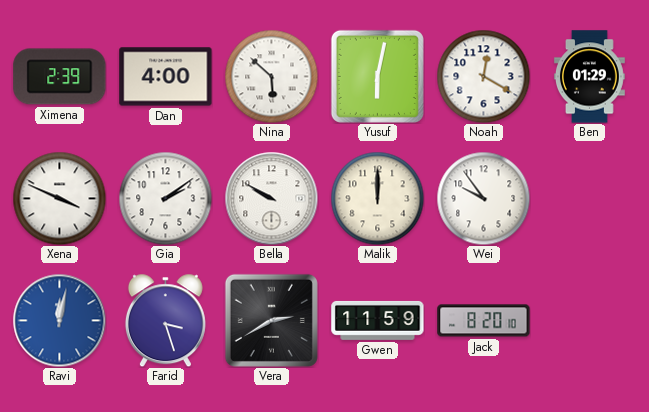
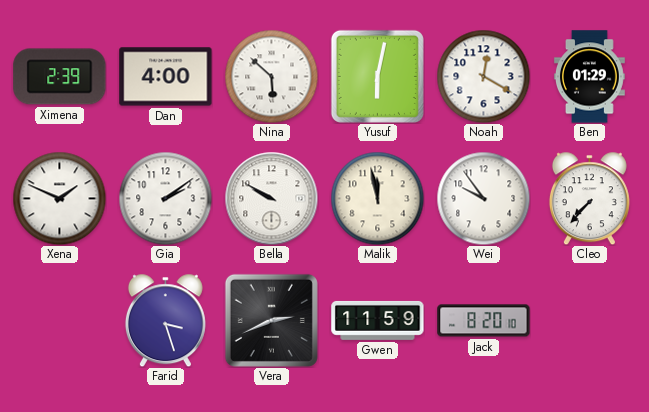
Xena: 3:49 -> 1:49
Malik: 12:00 -> 11:58
Cleo: none -> 7:37
Ravi: 12:02 -> none
Vera: 2:40 -> 2:41
